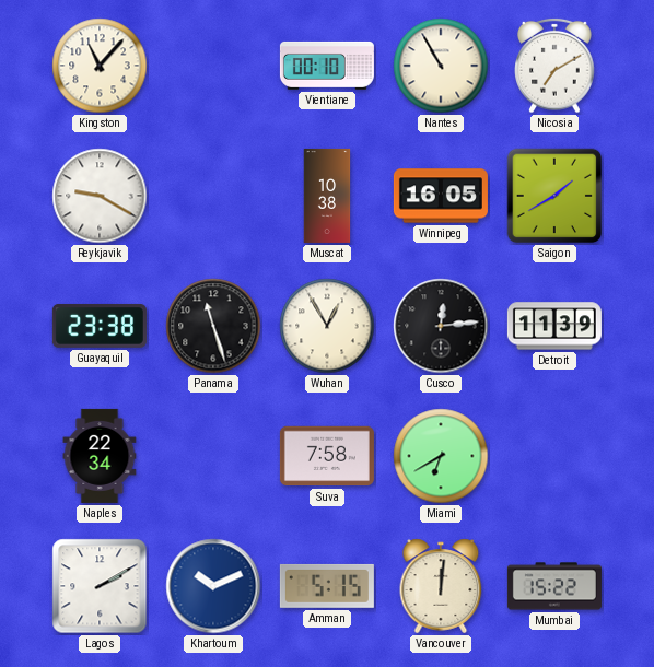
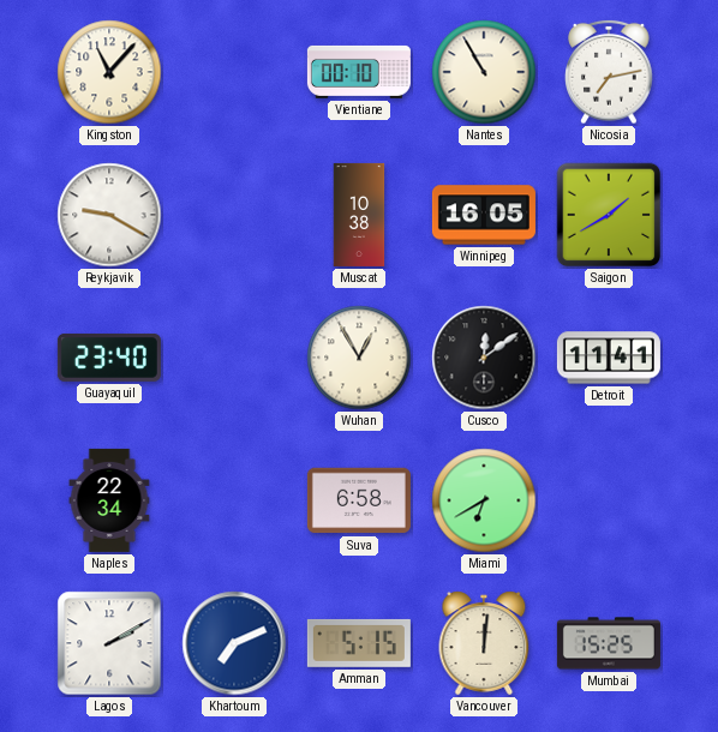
Nicosia: 7:10 -> 7:13
Guayaquil: 23:38 -> 23:40
Panama: 11:27 -> none
Cusco: 12:14 -> 12:09
Detroit: 11:39 -> 11:41
Suva: 7:58 -> 6:58
Khartoum: 10:11 -> 7:11
Mumbai: 15:22 -> 15:25
